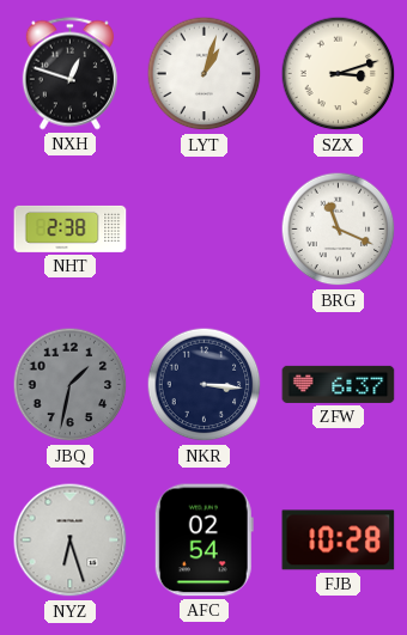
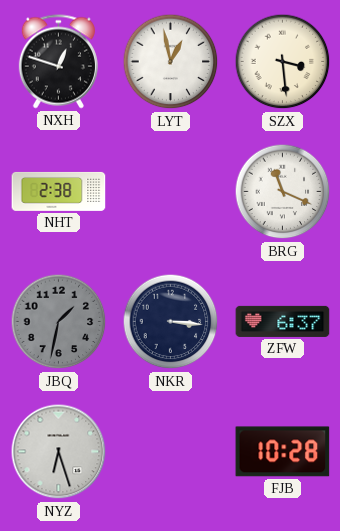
LYT: 1:03 -> 12:58
SZX: 3:12 -> 3:29
AFC: 02:54 -> none
